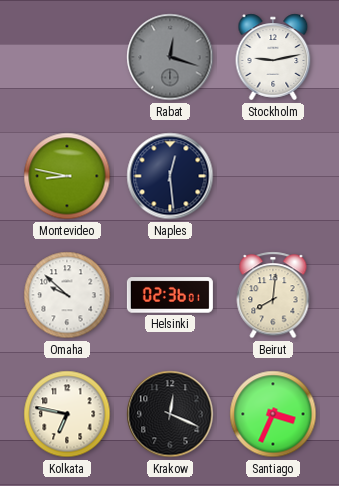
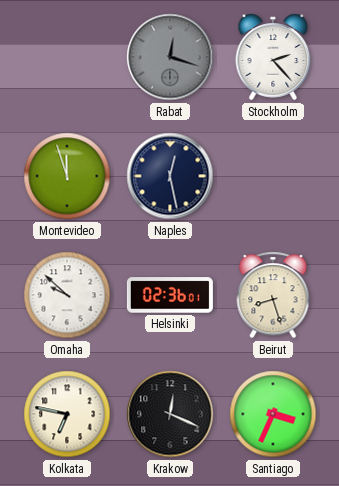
Stockholm: 9:13 -> 2:23
Montevideo: 8:47 -> 11:57
Naples: 12:29 -> 12:28
Beirut: 8:01 -> 8:27
